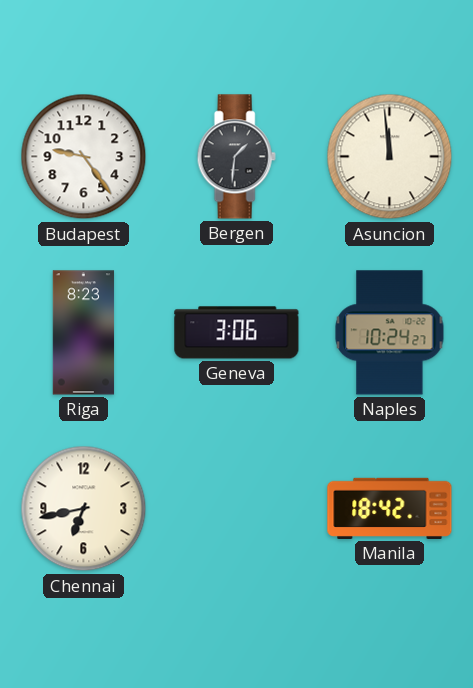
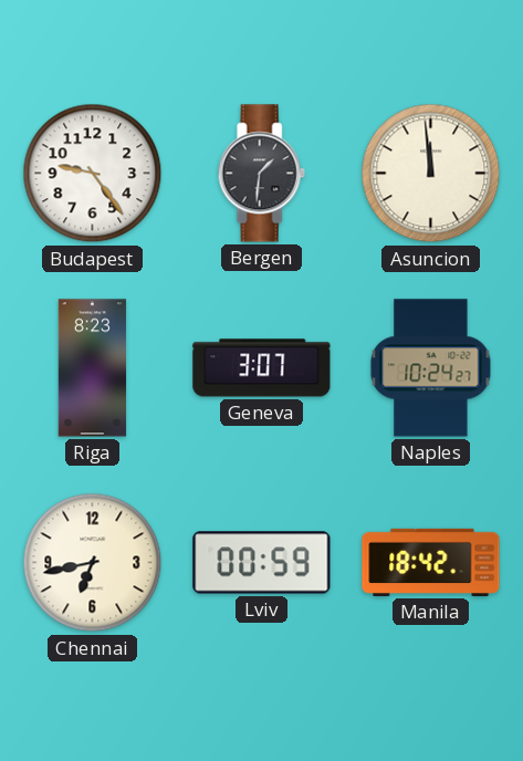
Geneva: 3:06 -> 3:07
Lviv: none -> 00:59
